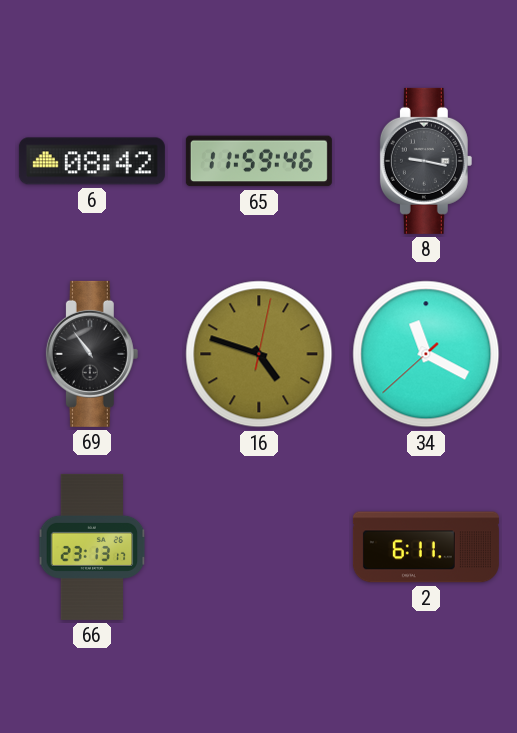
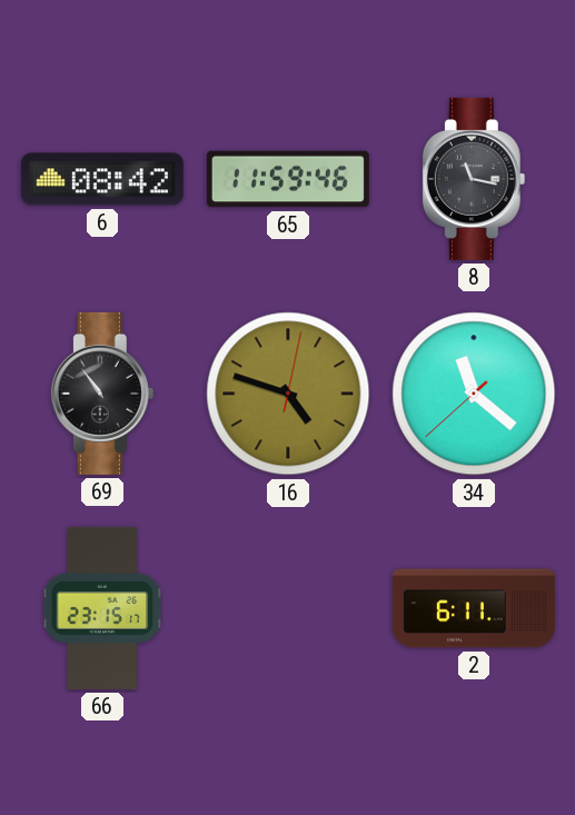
8: 9:17 -> 11:17
34: 11:19 -> 11:21
66: 23:13 -> 23:15
